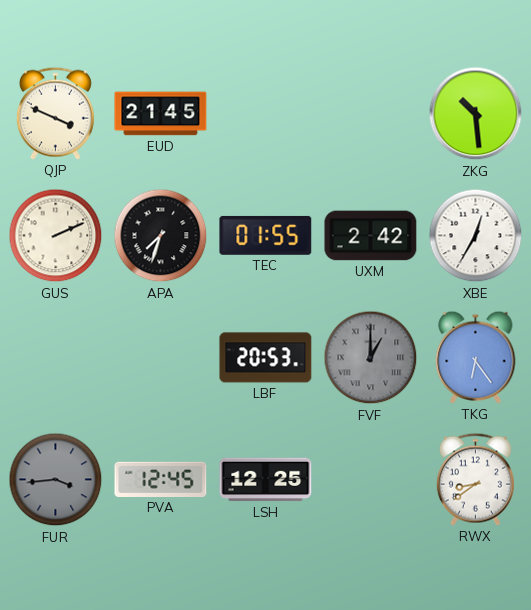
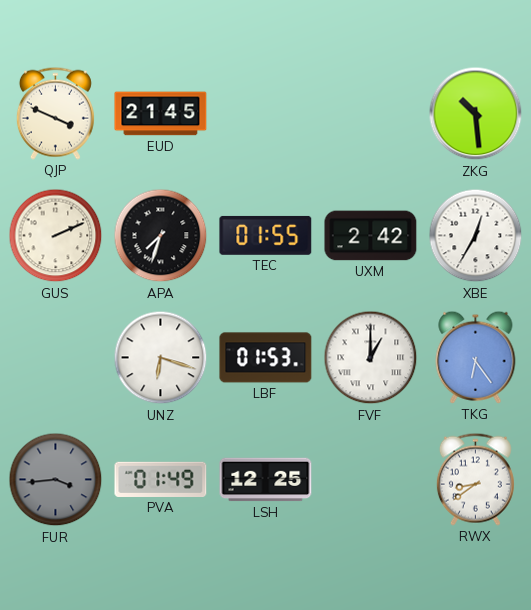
UNZ: none -> 6:18
LBF: 20:53 -> 01:53
FVF dial: grey -> white
PVA: 12:45 -> 01:49
